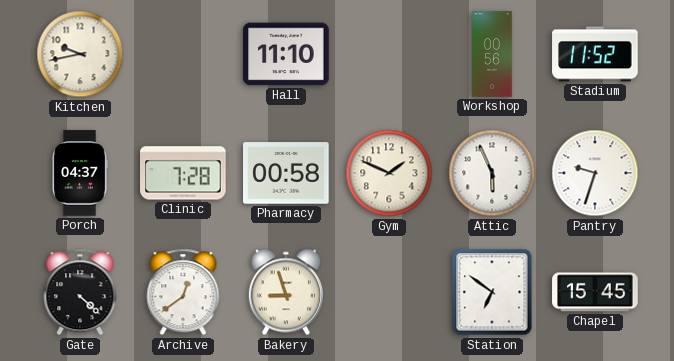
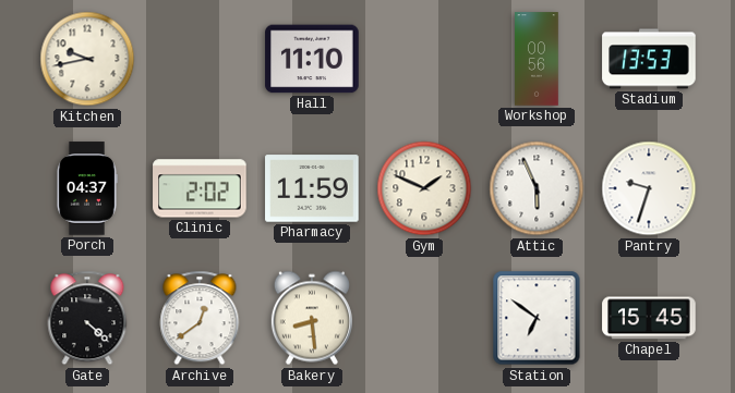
Stadium: 11:52 -> 13:53
Clinic: 7:28 -> 2:02
Pharmacy: 00:58 -> 11:59
Bakery: 8:57 -> 8:29
